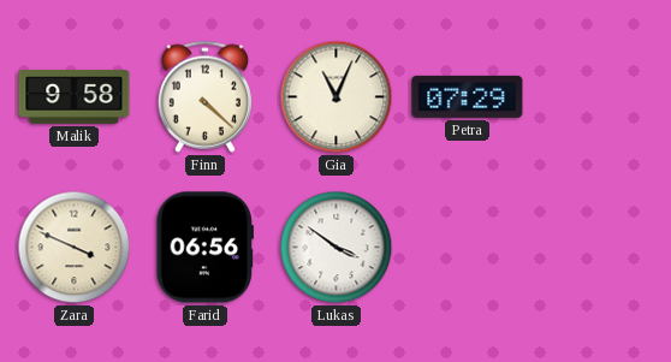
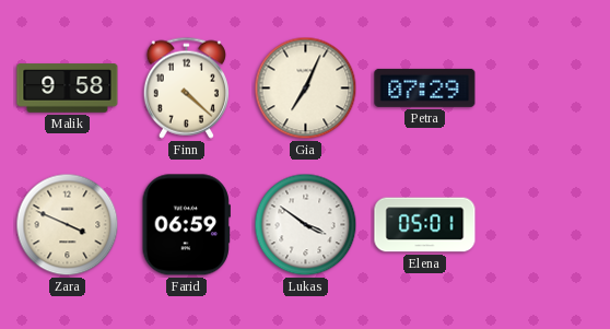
Gia: 11:04 -> 7:04
Farid: 06:56 -> 06:59
Elena: none -> 05:01
